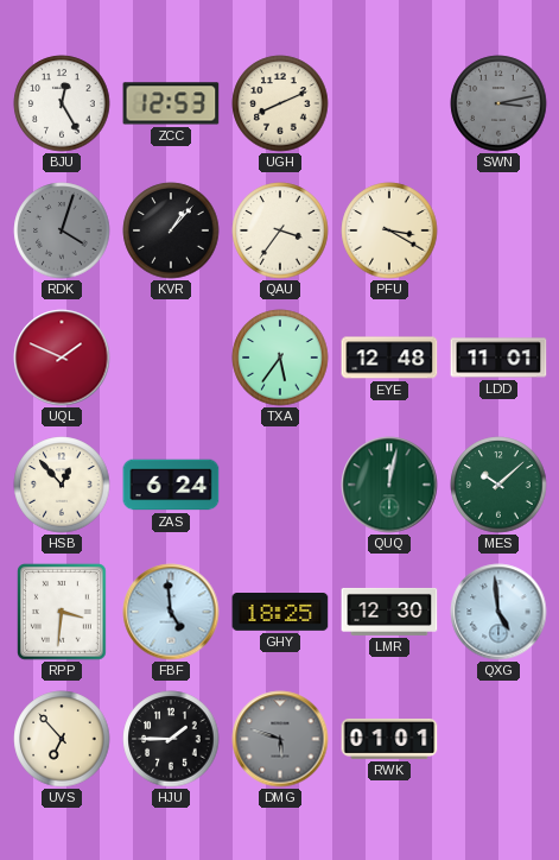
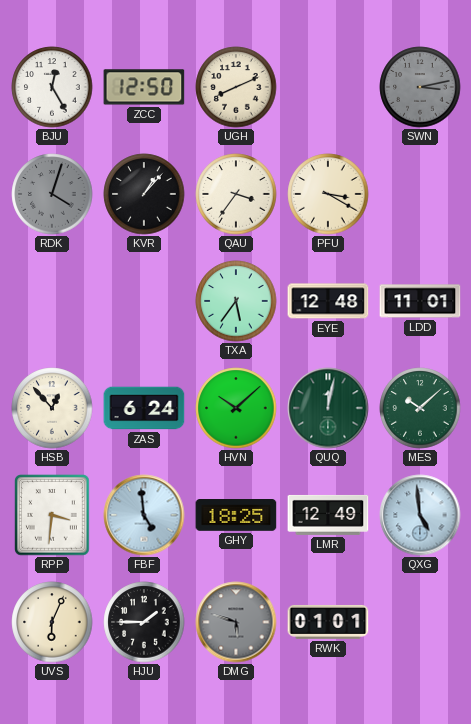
ZCC: 12:53 -> 12:50
UQL: 1:49 -> none
HVN: none -> 10:08
LMR: 12:30 -> 12:49
UVS: 6:53 -> 6:04
